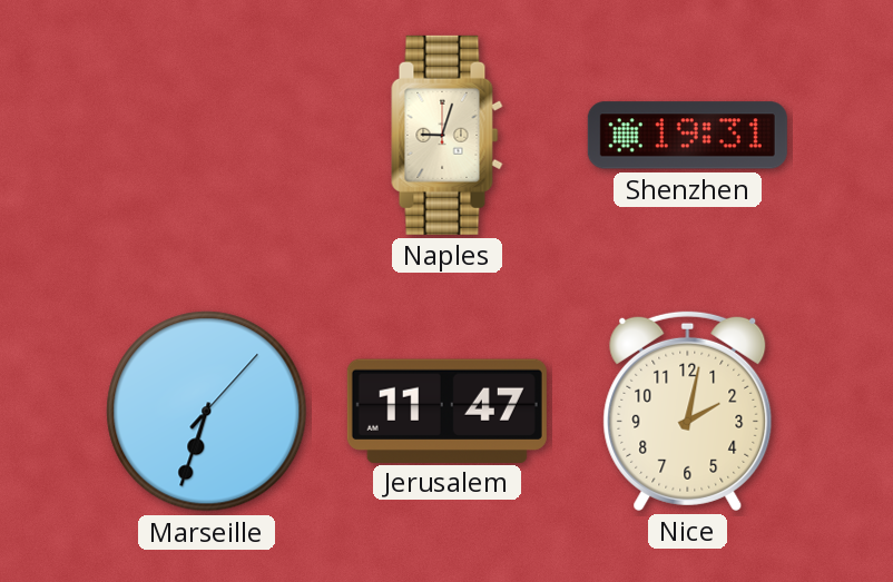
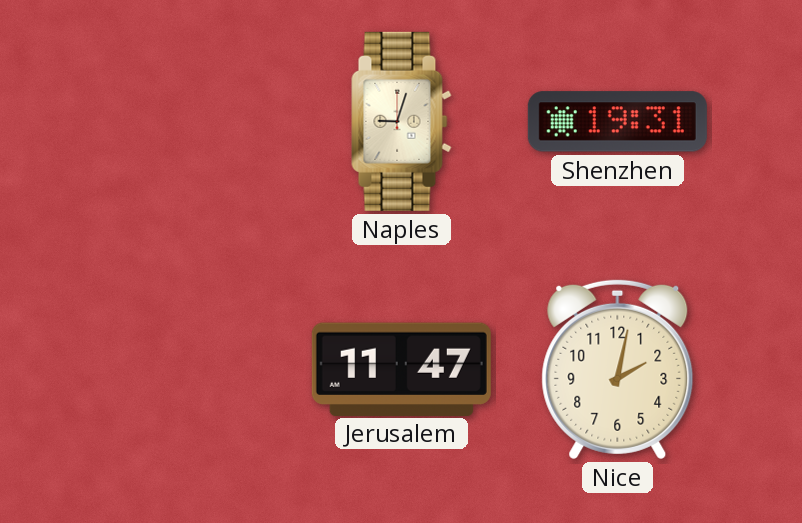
Marseille: 6:33 -> none
